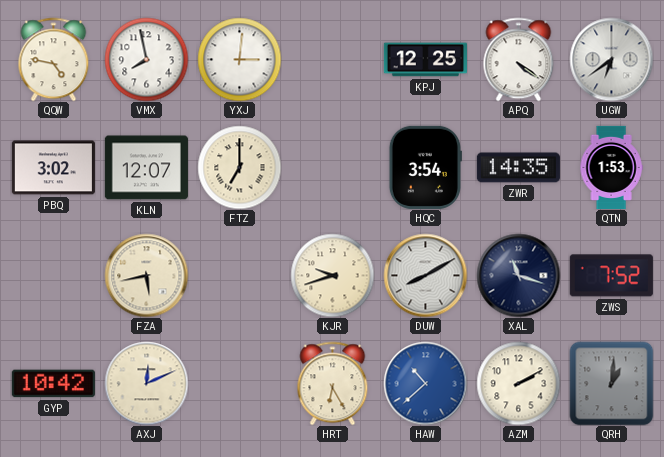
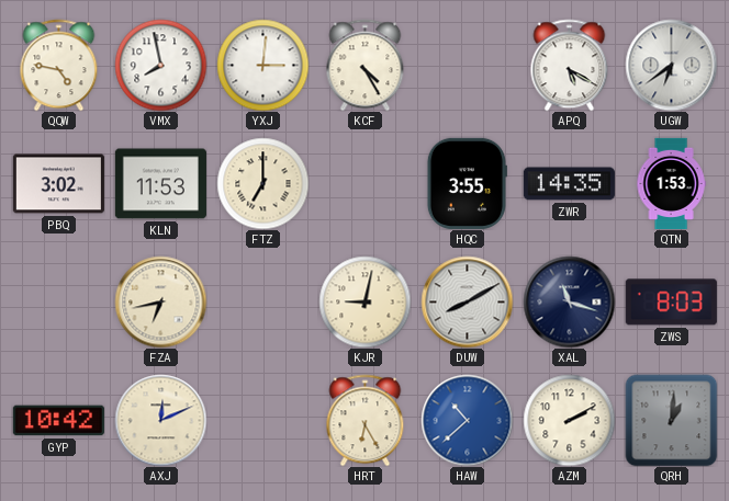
KCF: none -> 4:25
KPJ: 12:25 -> none
APQ: 4:21 -> 5:20
KLN: 12:07 -> 11:53
HQC: 3:54 -> 3:55
FZA: 5:43 -> 6:43
KJR: 9:42 -> 9:02
ZWS: 7:52 -> 8:03
